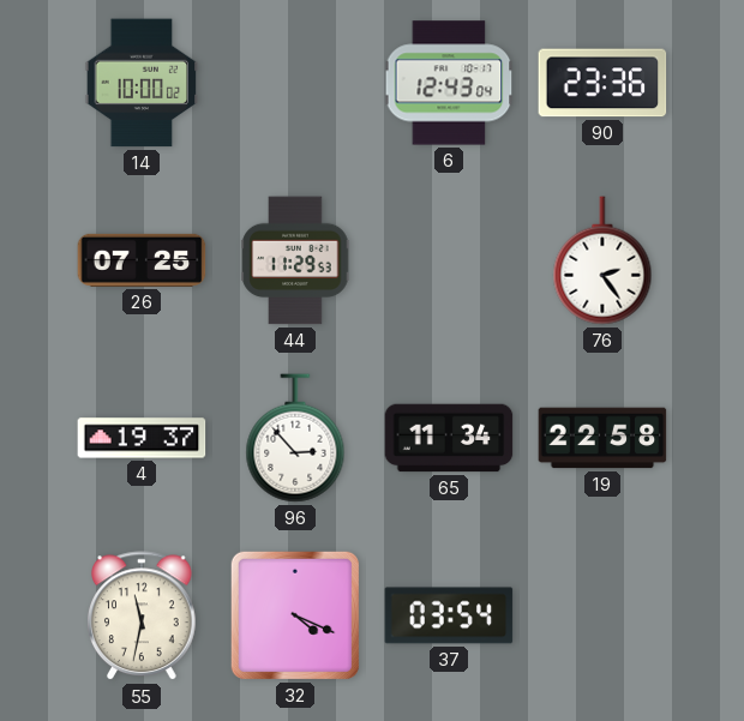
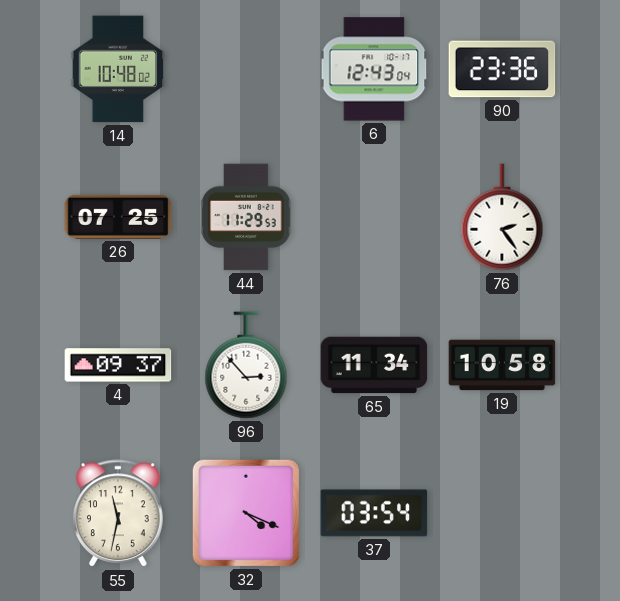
14: 10:00 -> 10:48
4: 19:37 -> 09:37
19: 22:58 -> 10:58
